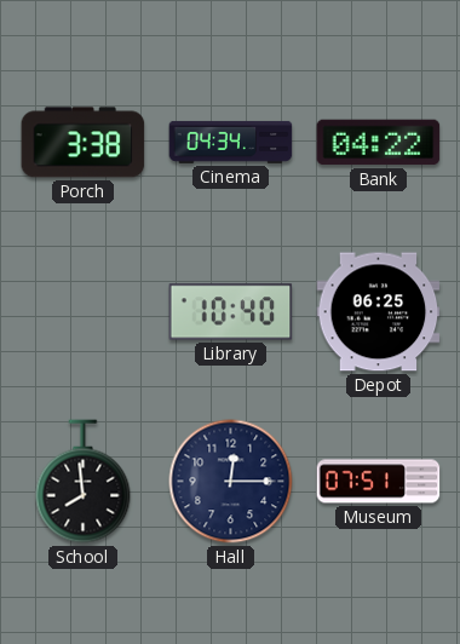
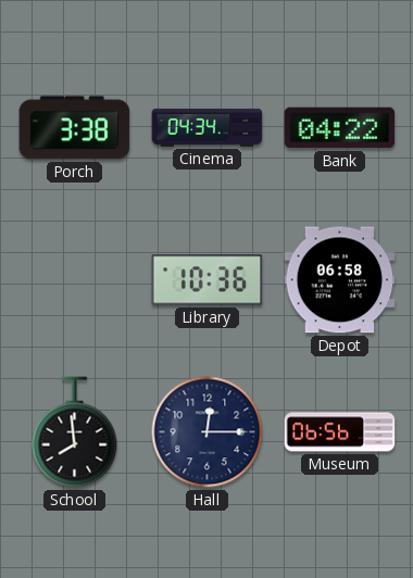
Library: 10:40 -> 10:36
Depot: 06:25 -> 06:58
Museum: 07:51 -> 06:56
